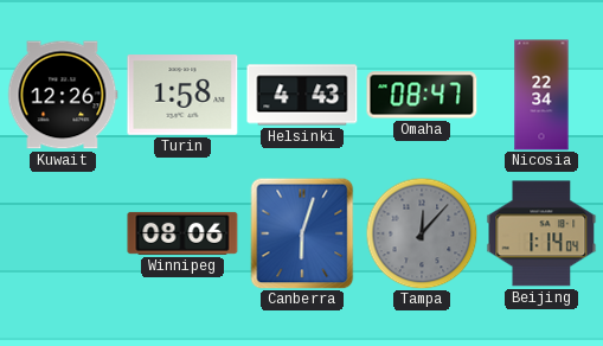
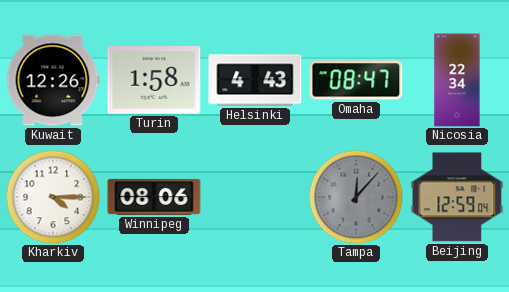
Kharkiv: none -> 4:15
Canberra: 6:03 -> none
Beijing: 1:14 -> 12:59
